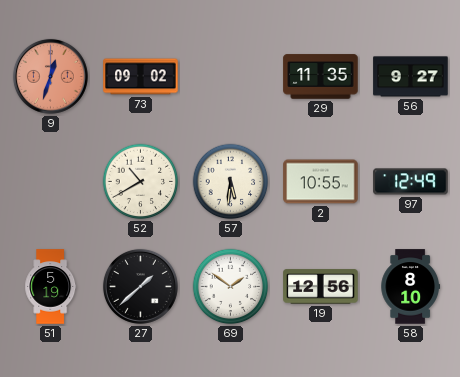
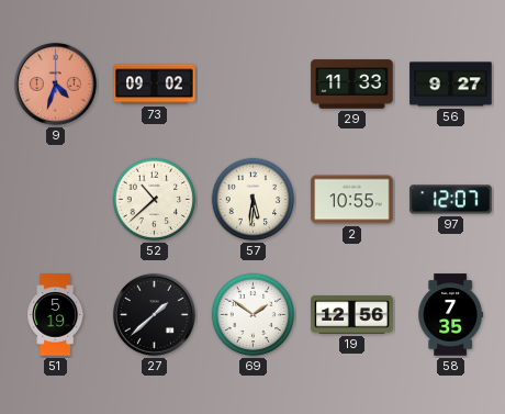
9: 12:33 -> 4:33
29: 11:35 -> 11:33
52: 10:40 -> 10:38
97: 12:49 -> 12:07
58: 8:10 -> 7:35
